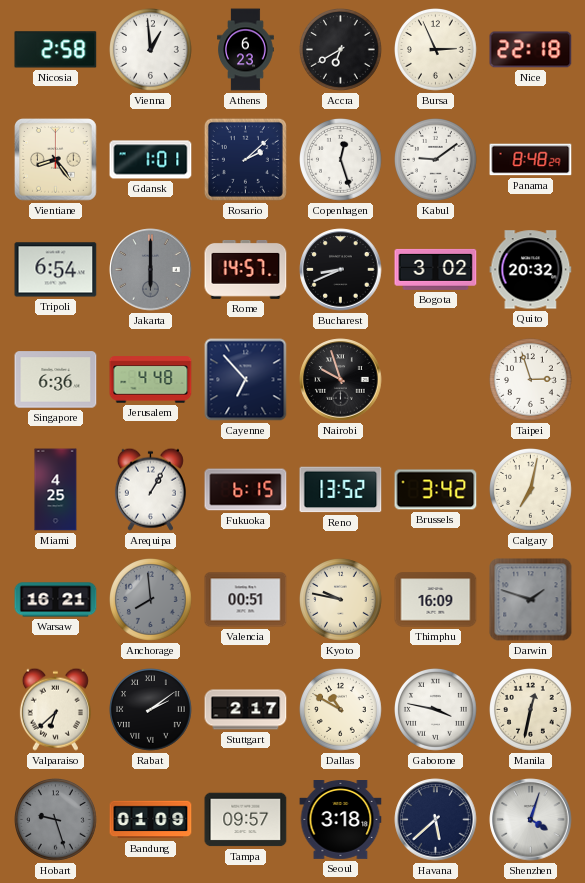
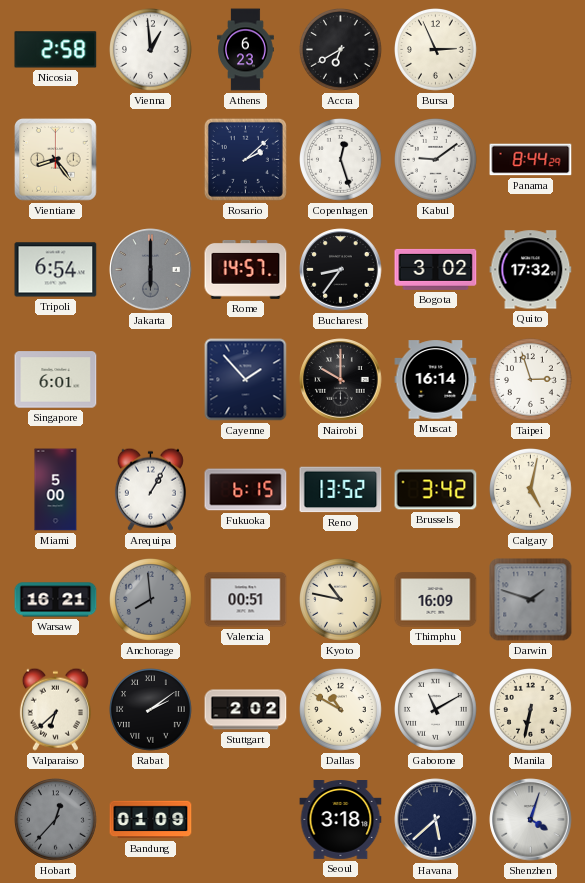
Nice: 22:18 -> none
Gdansk: 1:01 -> none
Panama: 8:48 -> 8:44
Bucharest: 8:41 -> 8:36
Quito: 20:32 -> 17:32
Singapore: 6:36 -> 6:01
Jerusalem: 4:48 -> none
Cayenne: 6:53 -> 1:53
Nairobi: 9:57 -> 10:00
Muscat: none -> 16:14
Miami: 4:25 -> 5:00
Calgary: 7:02 -> 5:02
Kyoto: 9:47 -> 10:47
Stuttgart: 2:17 -> 2:02
Gaborone: 3:47 -> 11:10
Manila: 12:32 -> 6:32
Hobart: 9:27 -> 12:37
Tampa: 09:57 -> none
